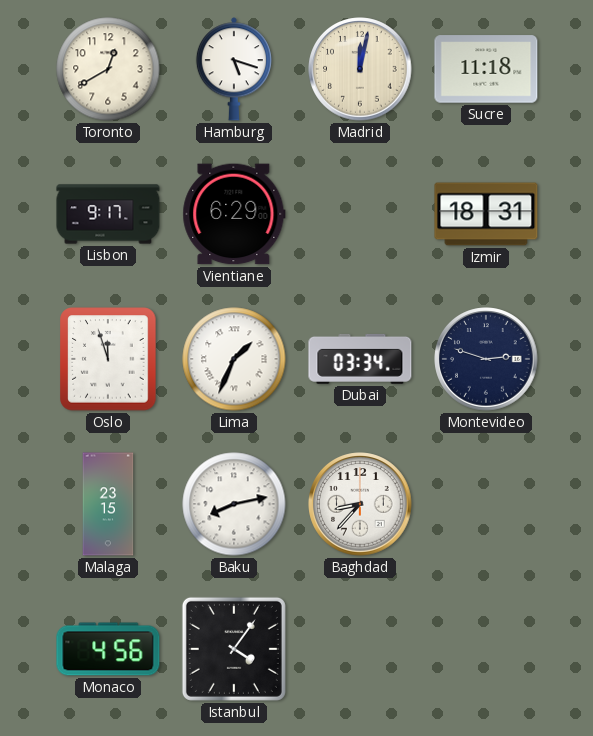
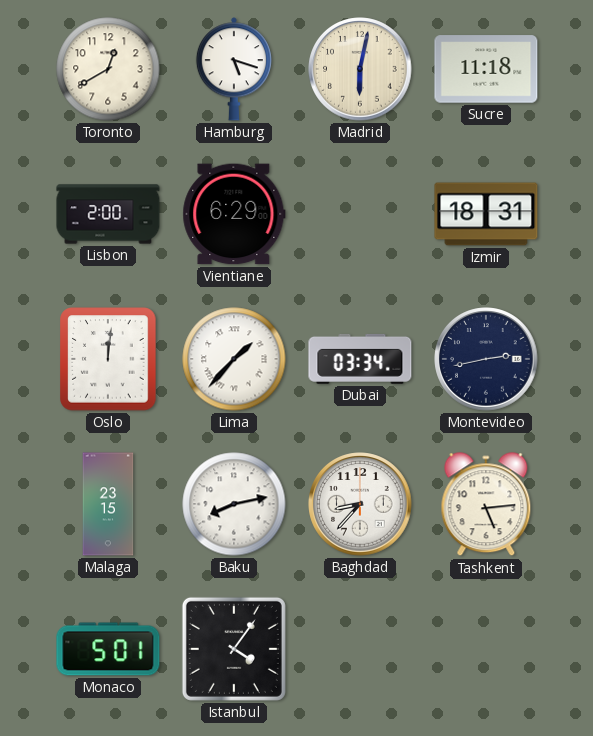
Madrid: 12:02 -> 6:02
Lisbon: 9:17 -> 2:00
Oslo: 11:57 -> 12:01
Lima: 1:34 -> 1:37
Montevideo: 2:48 -> 2:43
Tashkent: none -> 5:14
Monaco: 4:56 -> 5:01
